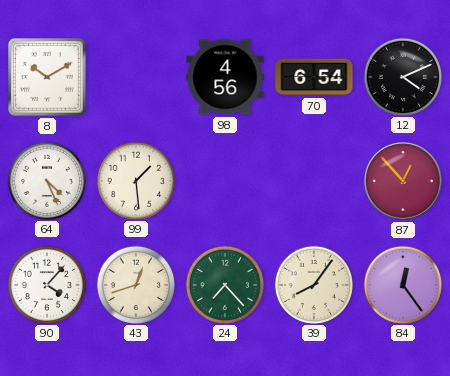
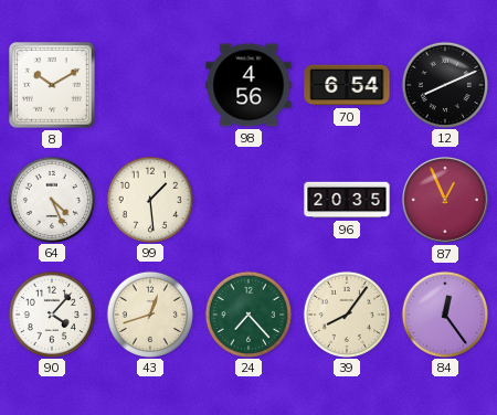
12: 4:11 -> 8:11
96: none -> 20:35
87: 12:53 -> 12:56
